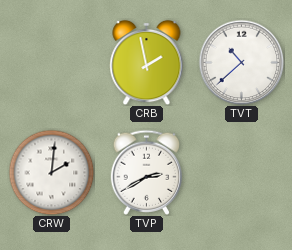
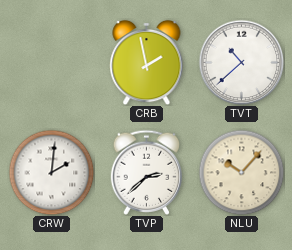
TVP: 2:40 -> 2:38
NLU: none -> 10:07
